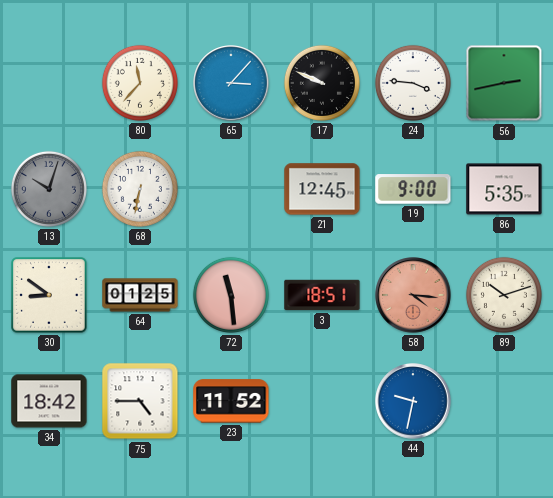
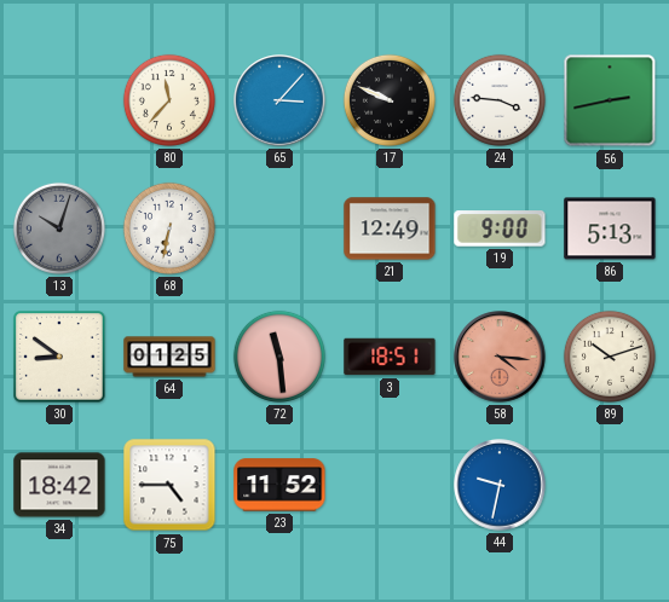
21: 12:45 -> 12:49
86: 5:35 -> 5:13
